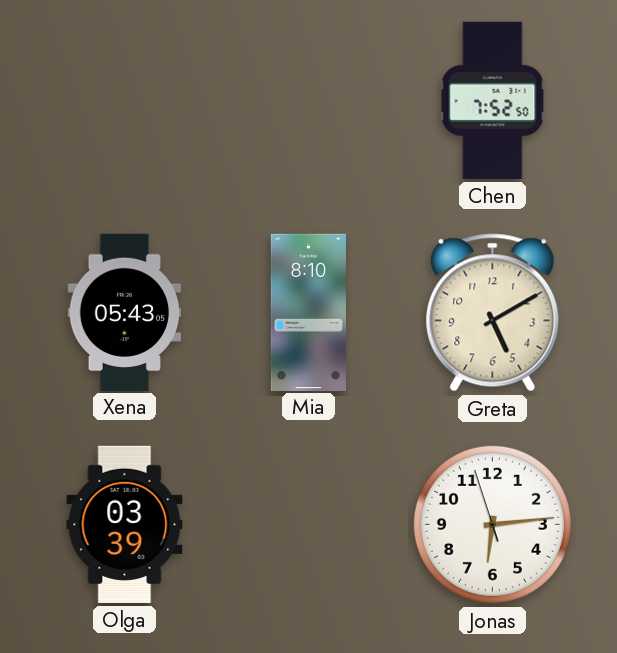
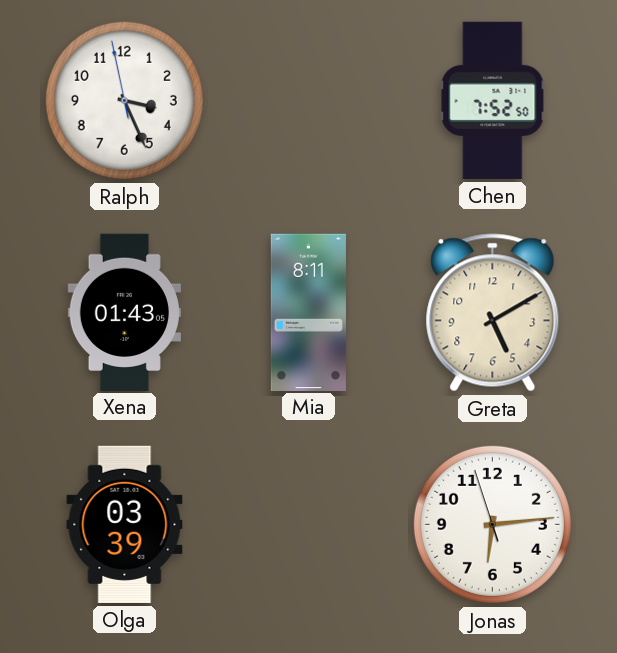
Ralph: none -> 3:25
Xena: 05:43 -> 01:43
Mia: 8:10 -> 8:11
